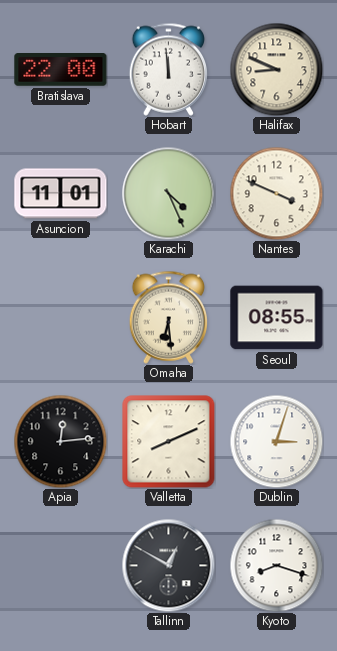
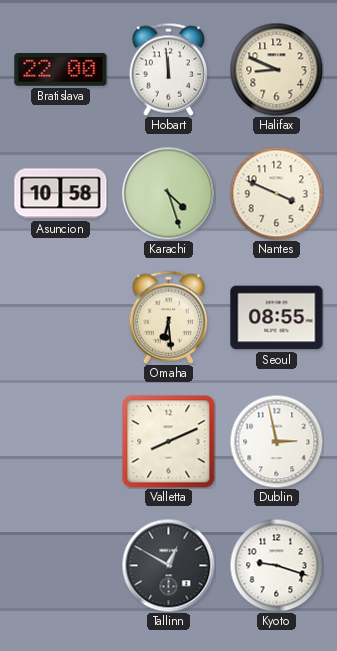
Asuncion: 11:01 -> 10:58
Karachi: 4:26 -> 4:27
Apia: 12:14 -> none
Dublin: 3:03 -> 2:58
Kyoto: 8:18 -> 9:18
